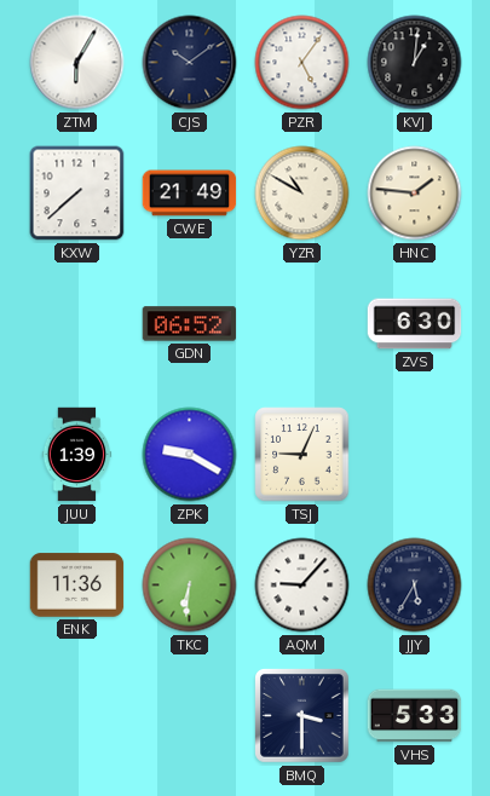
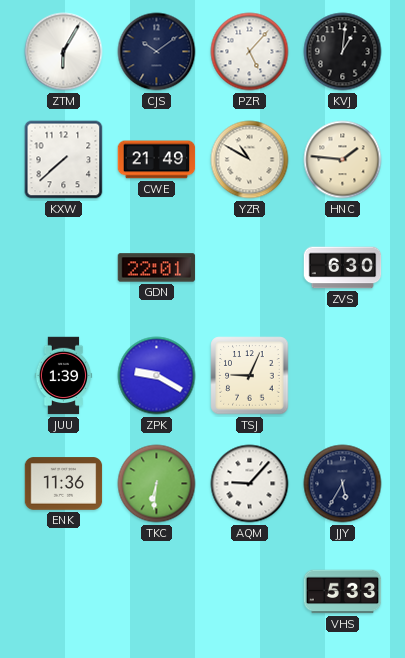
PZR: 5:06 -> 5:07
GDN: 06:52 -> 22:01
BMQ: 3:30 -> none
